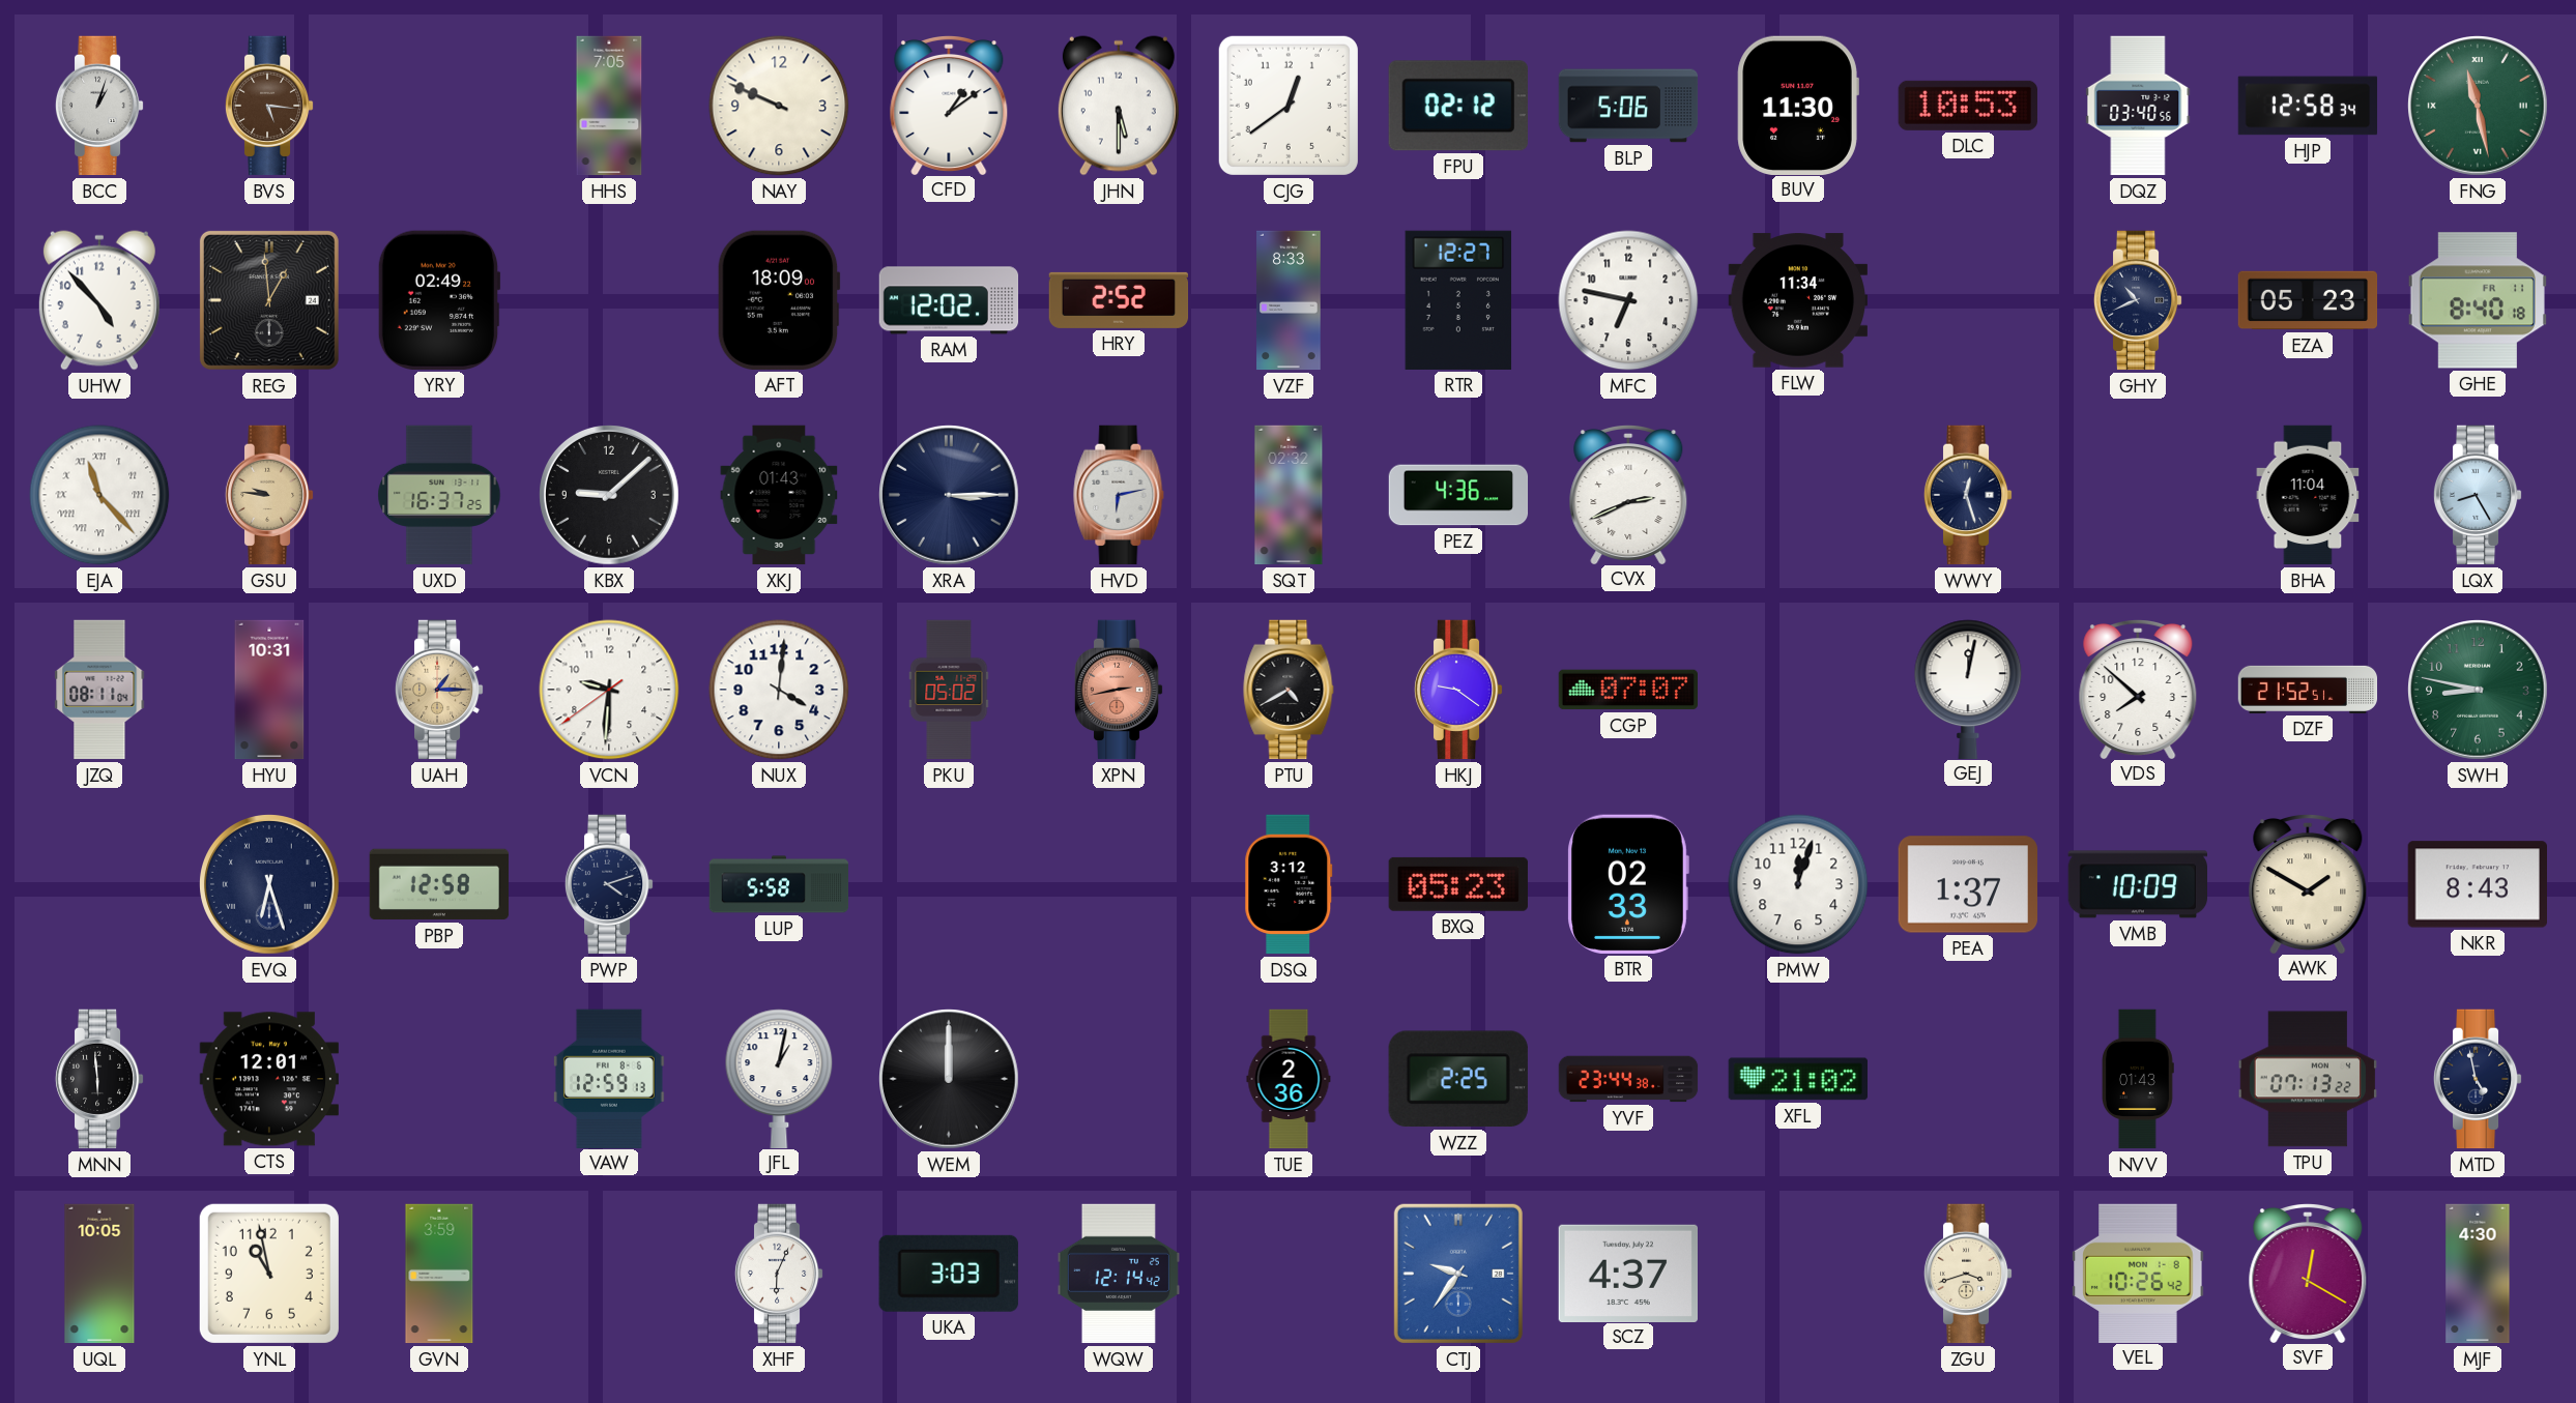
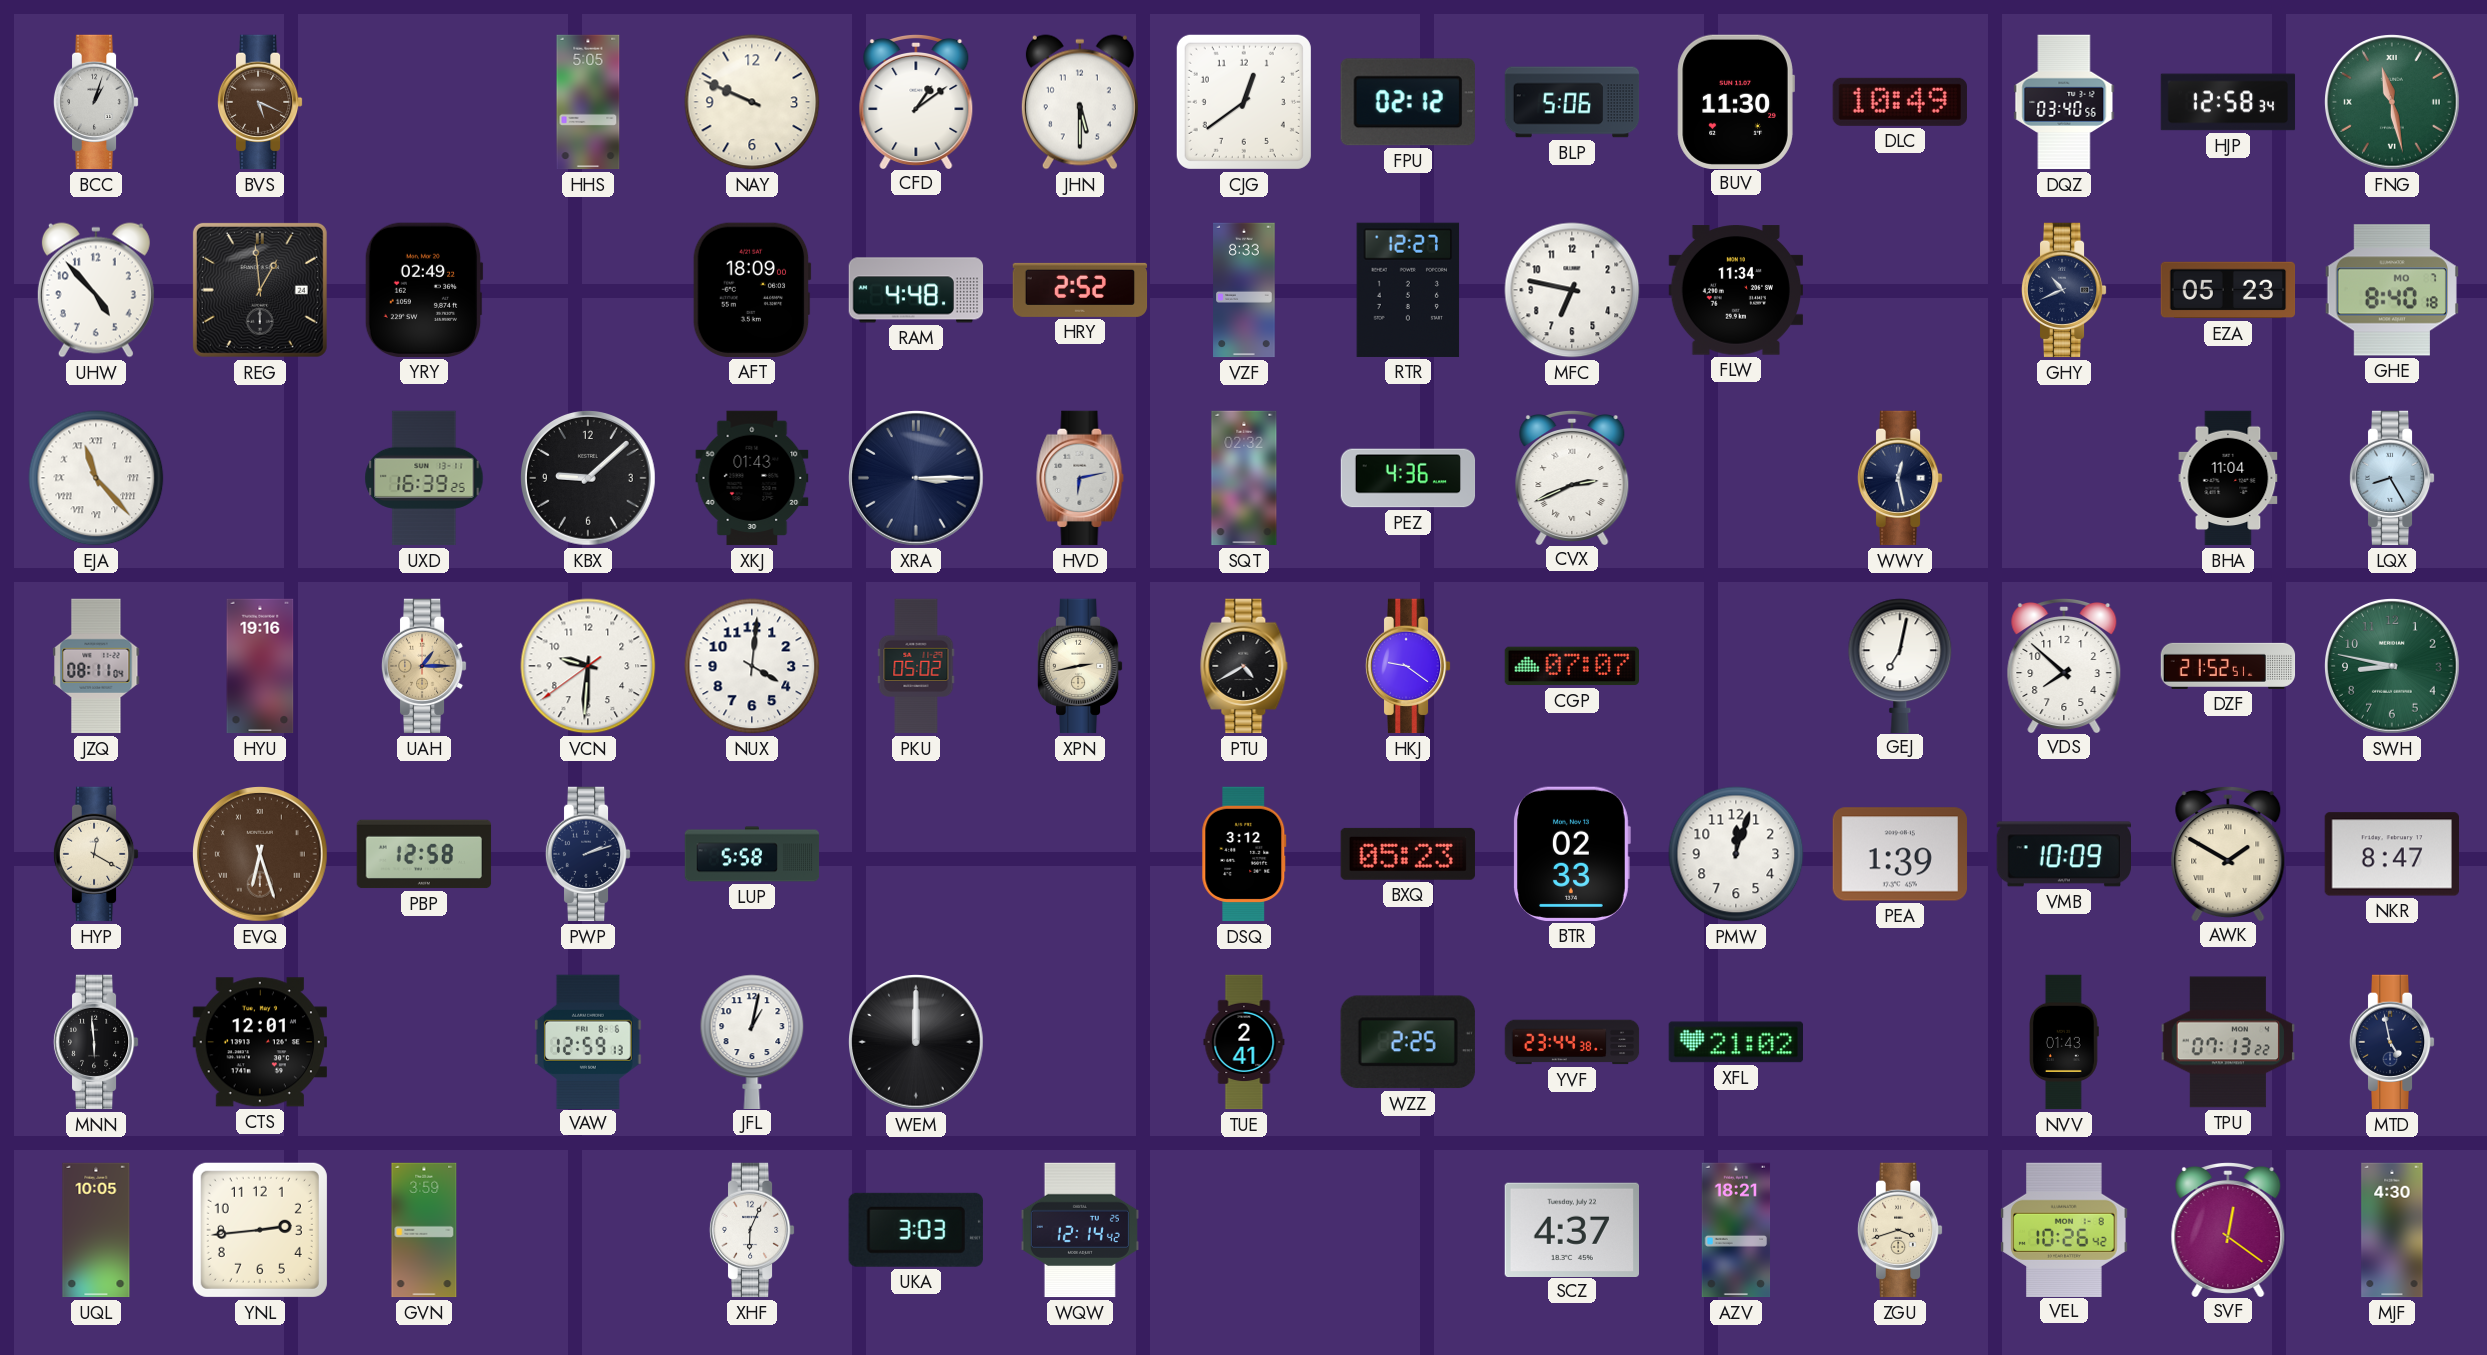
BVS: 5:16 -> 5:19
HHS: 7:05 -> 5:05
DLC: 10:53 -> 10:49
RAM: 12:02 -> 4:48
GHE date: FR 11 -> MO 7
GSU: 9:46 -> none
UXD: 16:37 -> 16:39
WWY: 12:27 -> 12:28
HYU: 10:31 -> 19:16
XPN dial: salmon -> cream
GEJ: 12:02 -> 7:02
HYP: none -> 12:20
EVQ dial: navy -> brown
PWP: 4:12 -> 2:12
PEA: 1:37 -> 1:39
NKR: 8:43 -> 8:47
TUE: 2:36 -> 2:41
YNL: 10:58 -> 2:44
CTJ: 9:36 -> none
AZV: none -> 18:21
SVF: 12:20 -> 12:21
